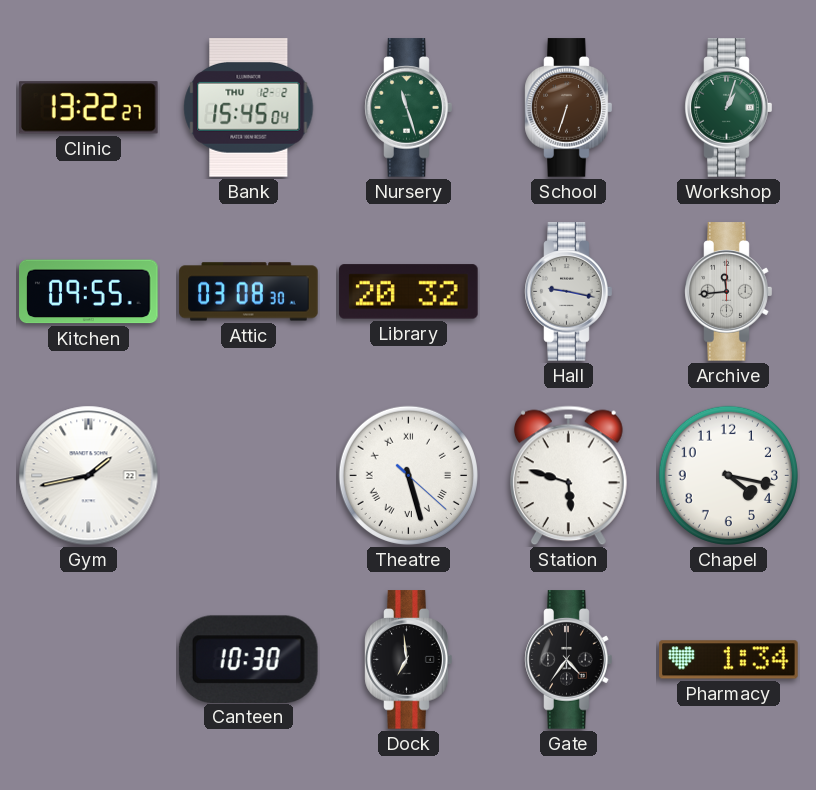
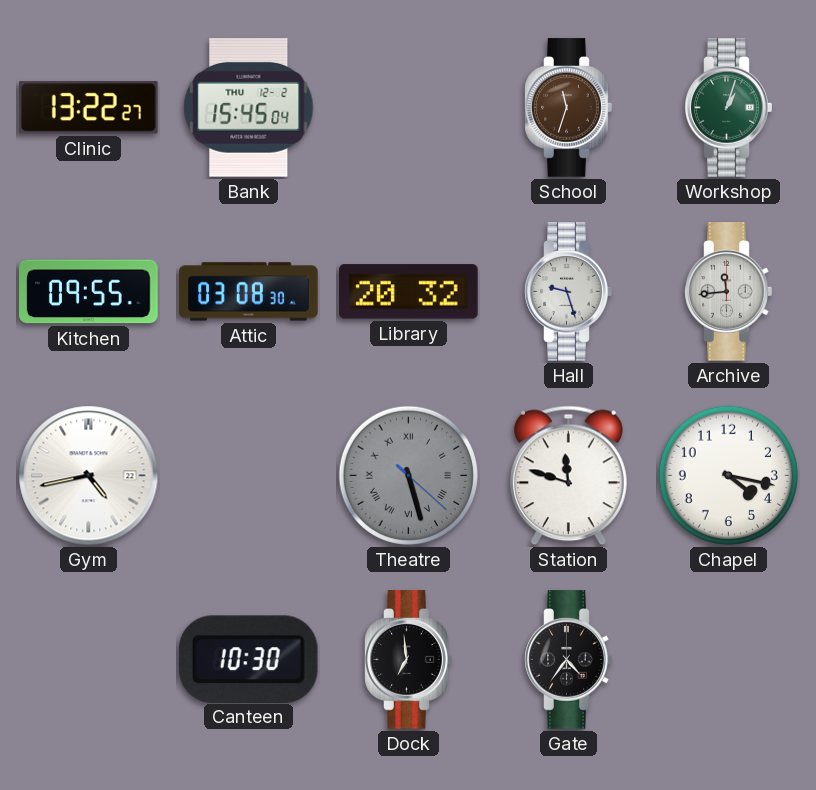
Nursery: 11:27 -> none
School: 6:33 -> 11:33
Hall: 9:17 -> 9:27
Gym: 1:43 -> 4:43
Theatre dial: white -> grey
Station: 5:48 -> 11:48
Pharmacy: 1:34 -> none
